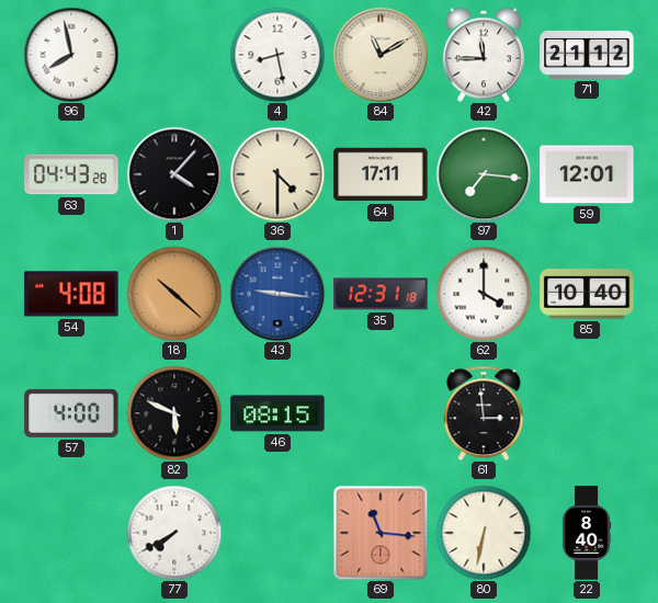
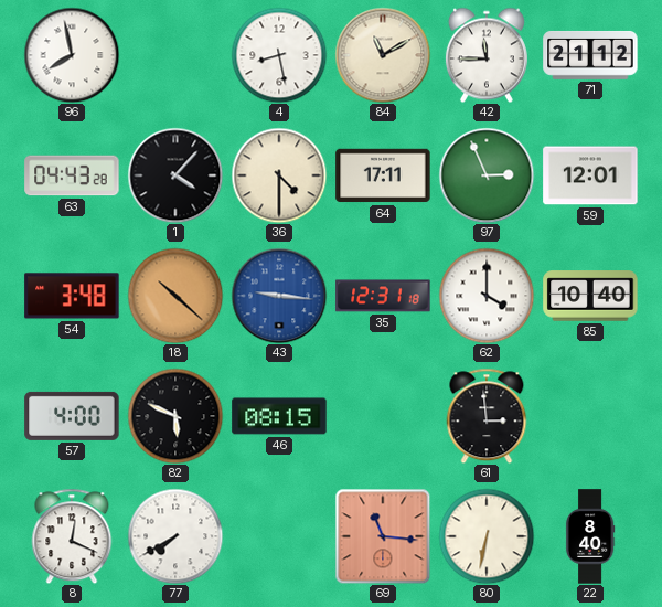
97: 7:16 -> 2:56
54: 4:08 -> 3:48
8: none -> 12:19
